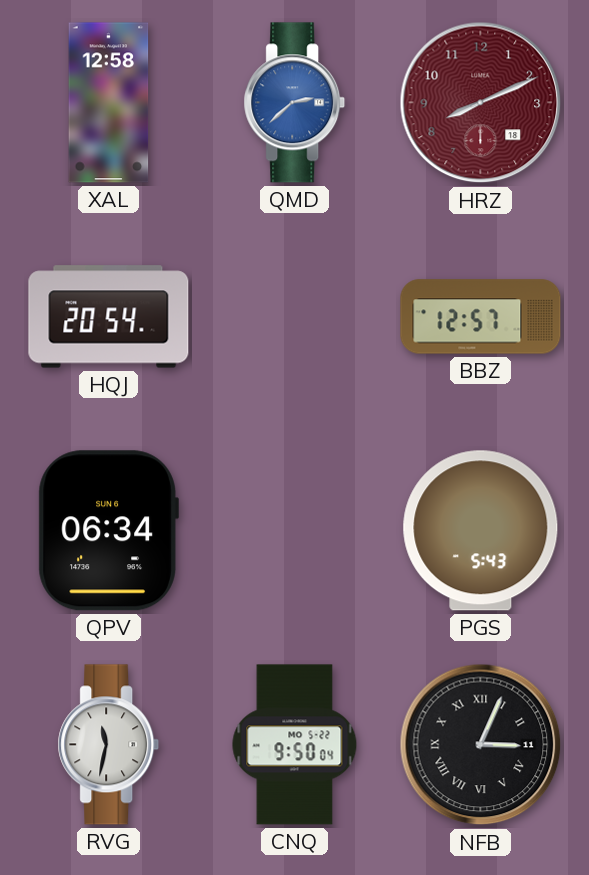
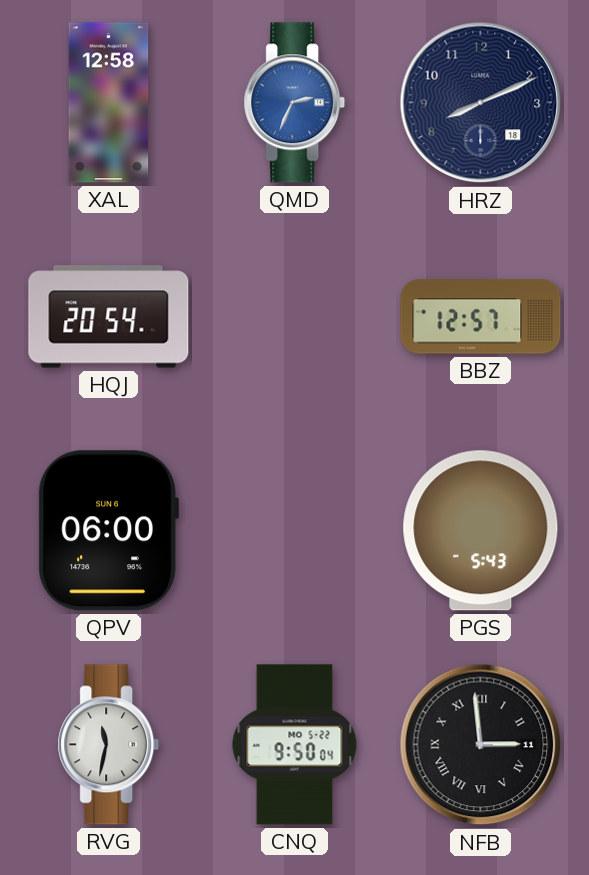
QMD: 2:38 -> 2:34
HRZ dial: burgundy -> navy
QPV: 06:34 -> 06:00
NFB: 3:04 -> 2:59
